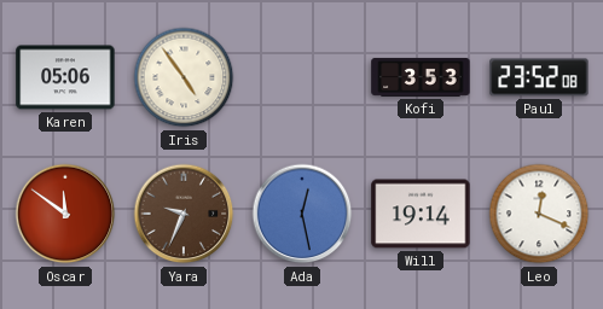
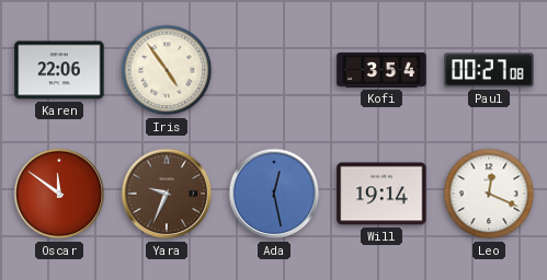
Karen: 05:06 -> 22:06
Kofi: 3:53 -> 3:54
Paul: 23:52 -> 00:27
